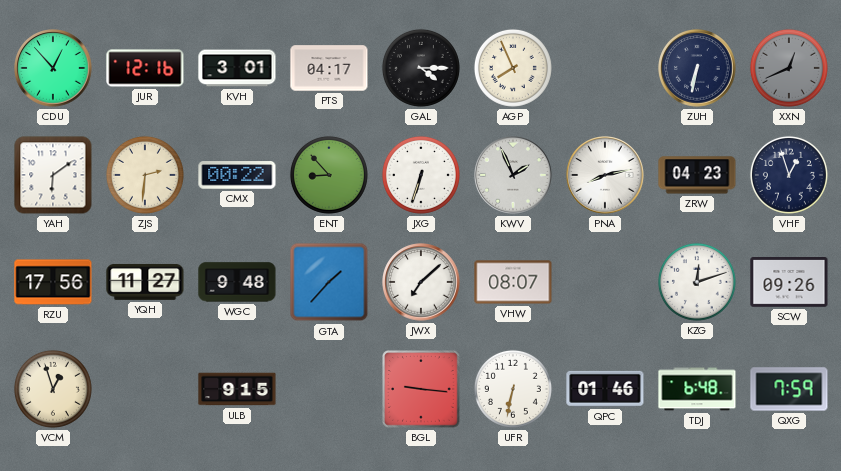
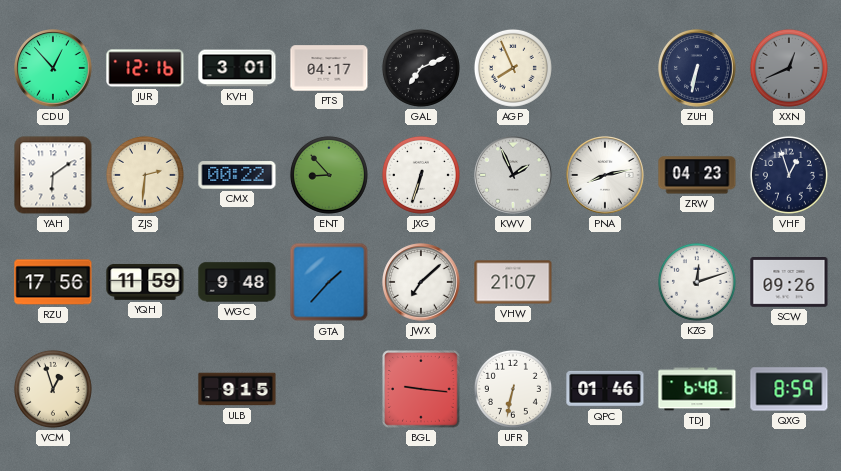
GAL: 4:15 -> 7:11
YQH: 11:27 -> 11:59
VHW: 08:07 -> 21:07
QXG: 7:59 -> 8:59
